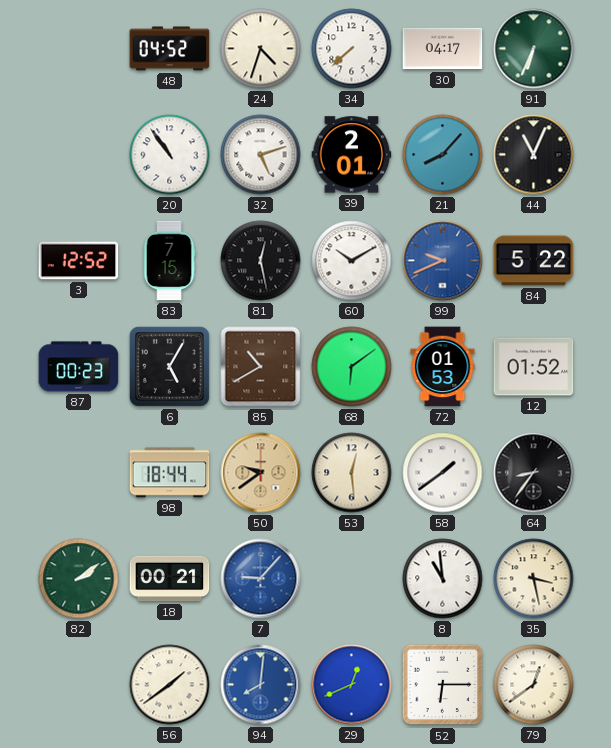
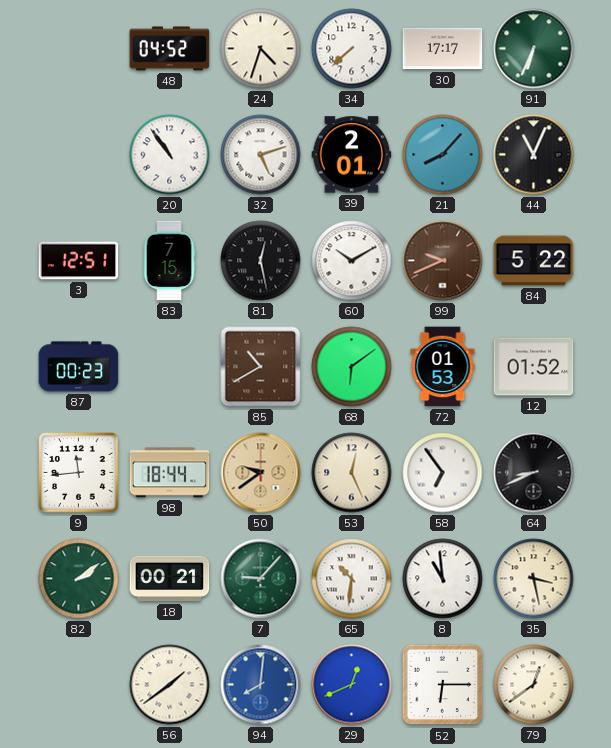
30: 04:17 -> 17:17
3: 12:52 -> 12:51
99 dial: blue -> brown
6: 5:05 -> none
9: none -> 11:44
53: 12:29 -> 12:26
58: 1:39 -> 6:54
64: 8:36 -> 8:41
7 dial: blue -> green
65: none -> 10:31
